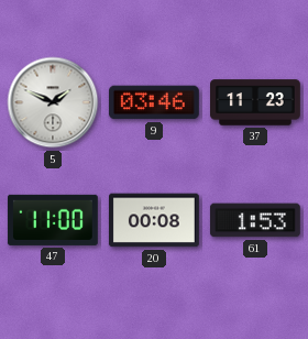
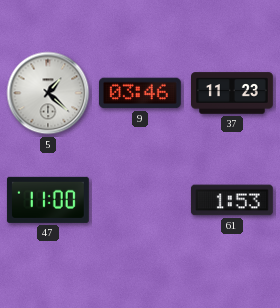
5: 1:49 -> 1:22
20: 00:08 -> none
